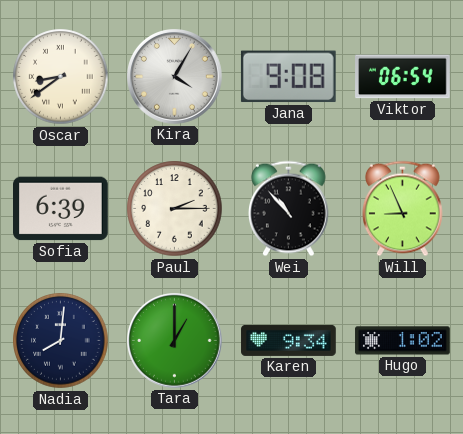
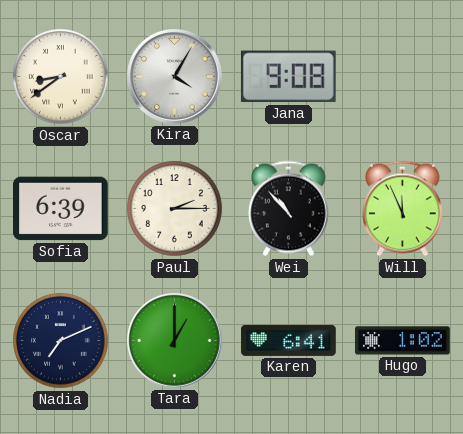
Viktor: 06:54 -> none
Will: 8:56 -> 11:56
Nadia: 8:01 -> 7:11
Karen: 9:34 -> 6:41
